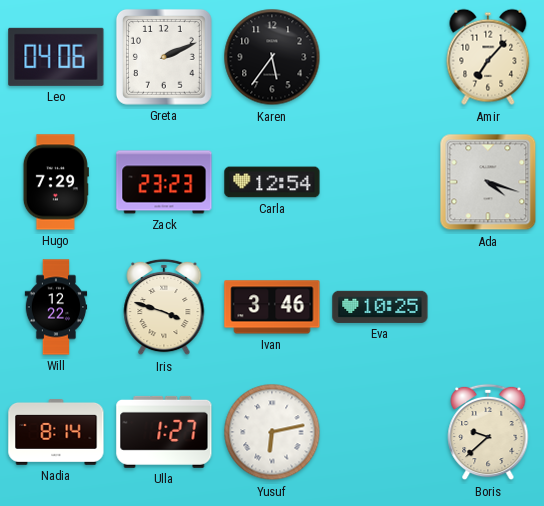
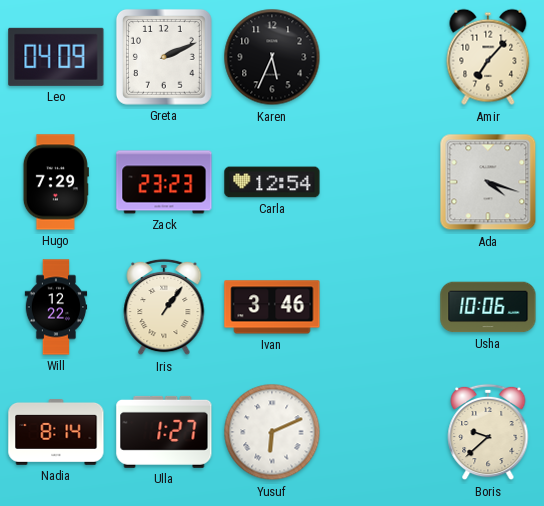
Leo: 04:06 -> 04:09
Karen: 5:36 -> 5:34
Iris: 3:48 -> 1:06
Eva: 10:25 -> none
Usha: none -> 10:06
Yusuf: 6:13 -> 6:11
